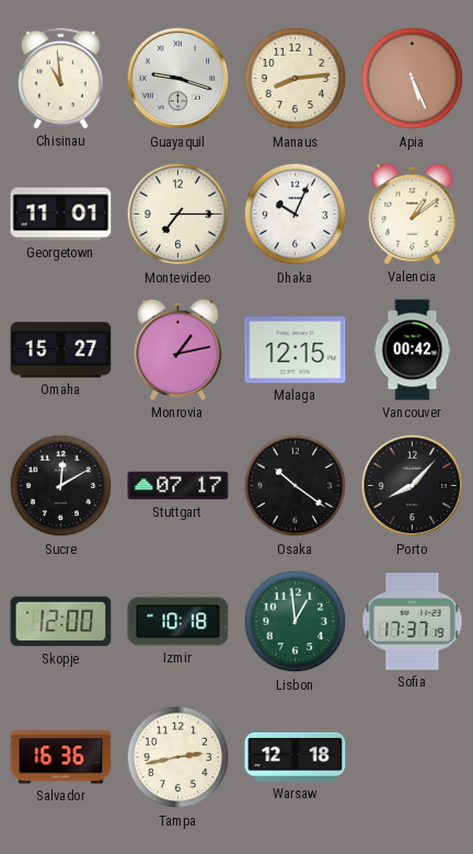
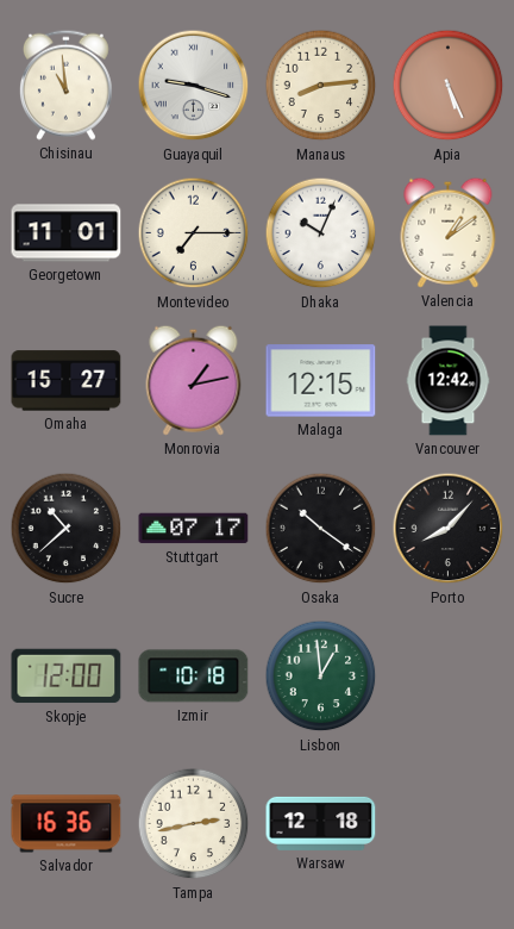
Vancouver: 00:42 -> 12:42
Sucre: 12:10 -> 10:38
Sofia: 17:37 -> none
